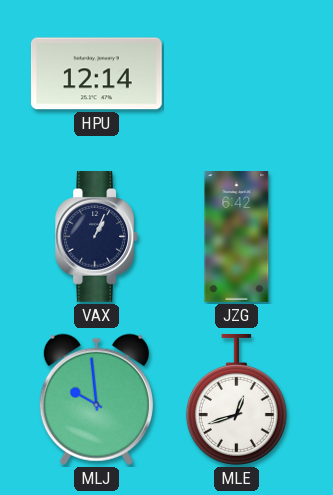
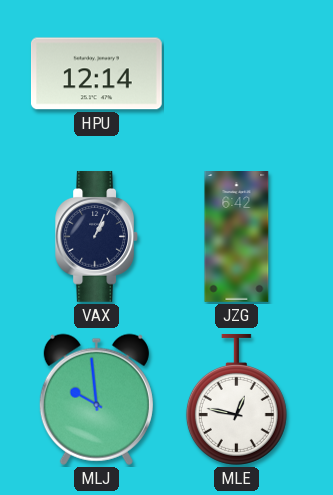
MLE: 12:42 -> 12:47
